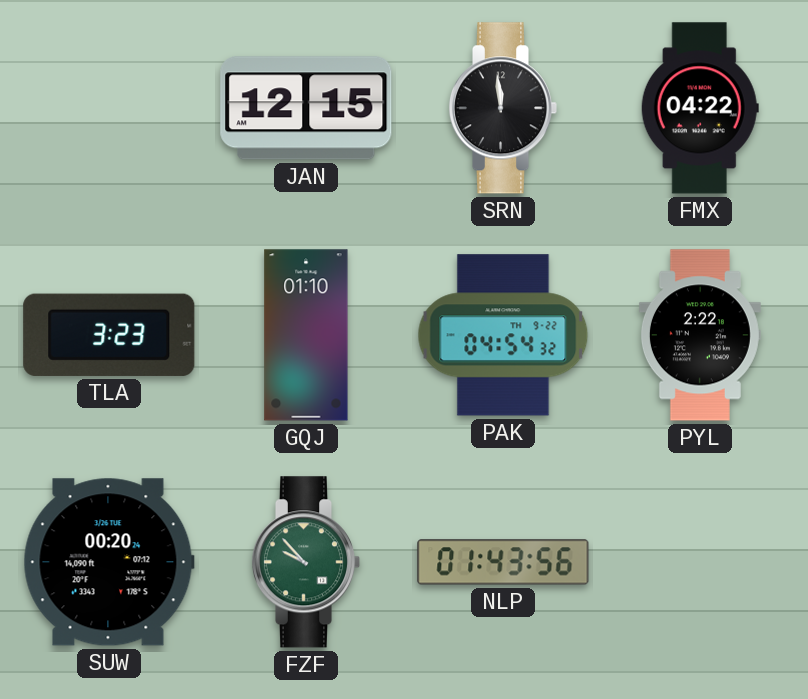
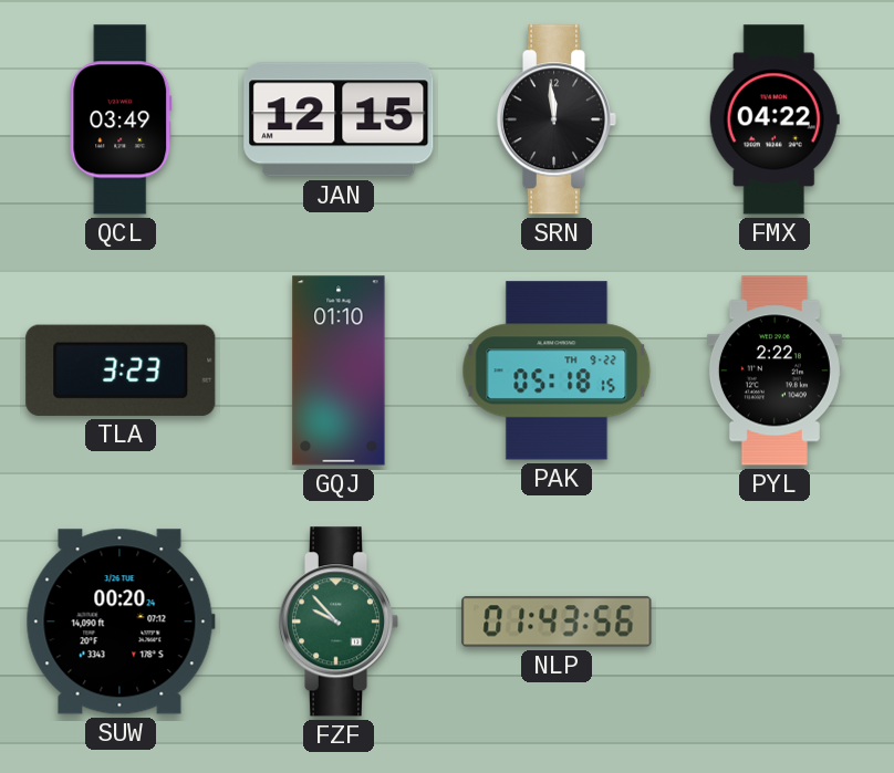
QCL: none -> 03:49
PAK: 04:54 -> 05:18
